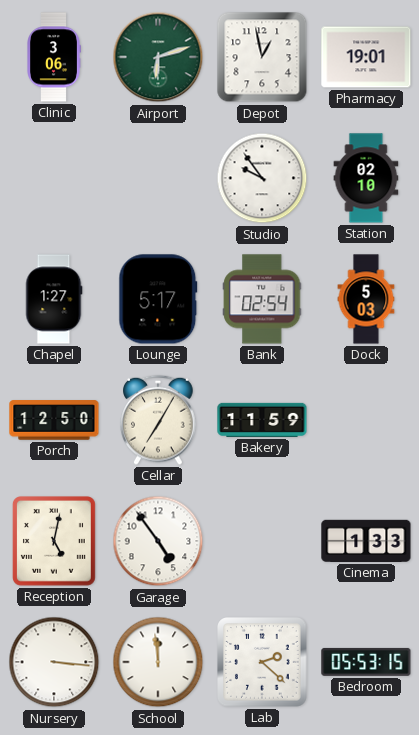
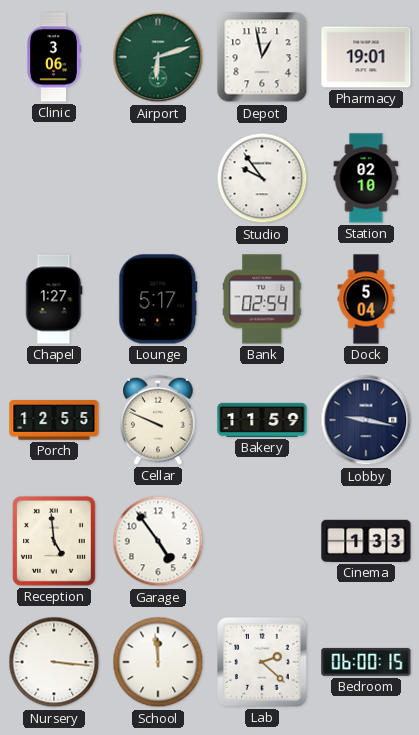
Dock: 5:03 -> 5:04
Porch: 12:50 -> 12:55
Cellar: 7:05 -> 9:49
Lobby: none -> 9:17
Reception: 5:02 -> 4:59
Bedroom: 05:53 -> 06:00
